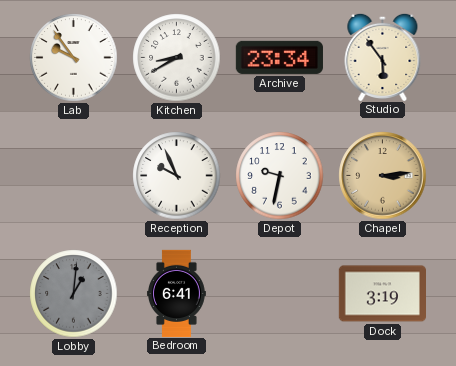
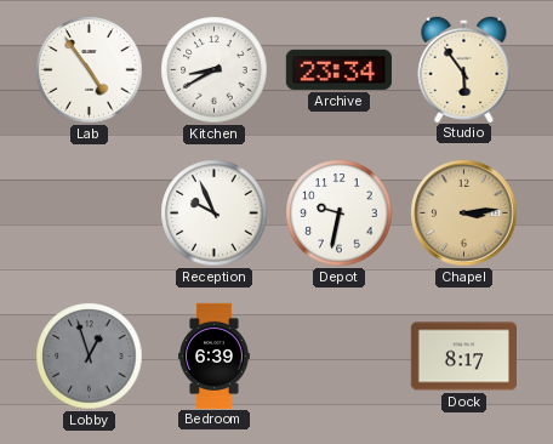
Lab: 9:54 -> 4:54
Lobby: 1:01 -> 12:57
Bedroom: 6:41 -> 6:39
Dock: 3:19 -> 8:17
